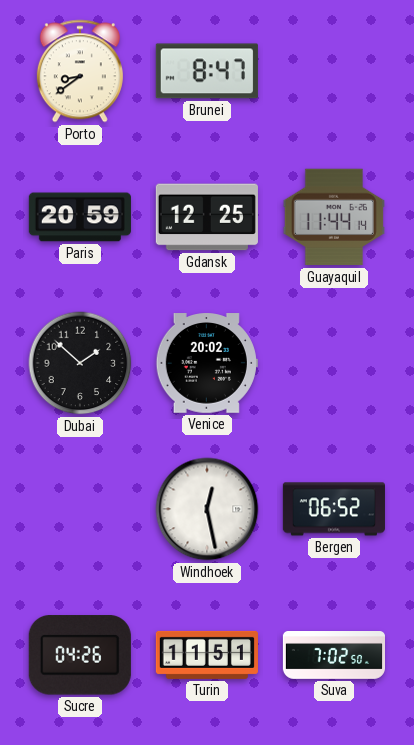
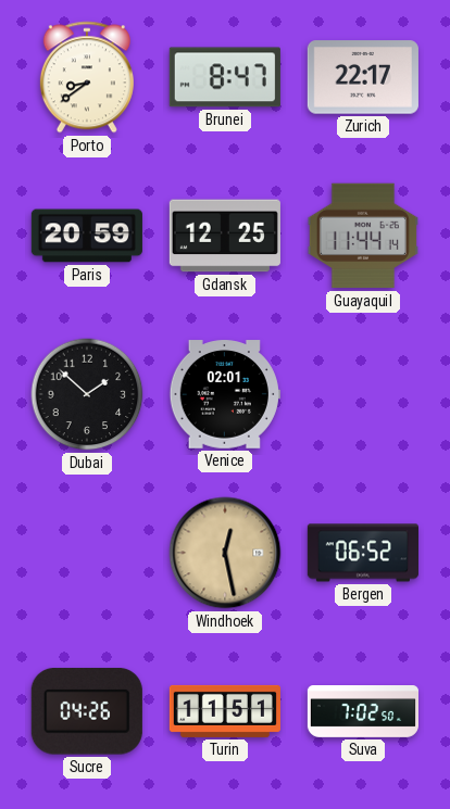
Zurich: none -> 22:17
Venice: 20:02 -> 02:01
Windhoek dial: white -> champagne
